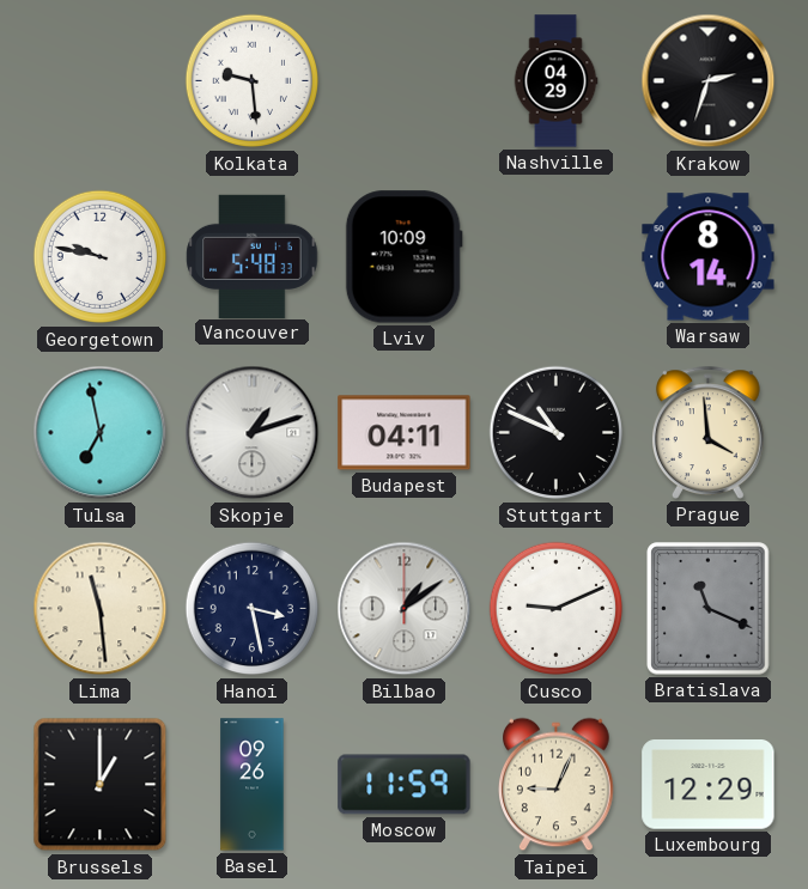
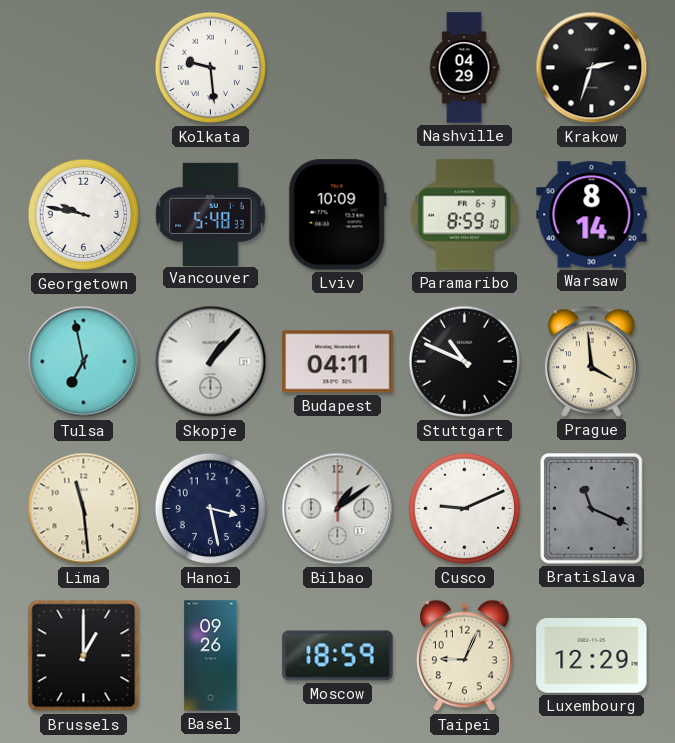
Paramaribo: none -> 8:59
Skopje: 1:12 -> 1:07
Moscow: 11:59 -> 18:59
